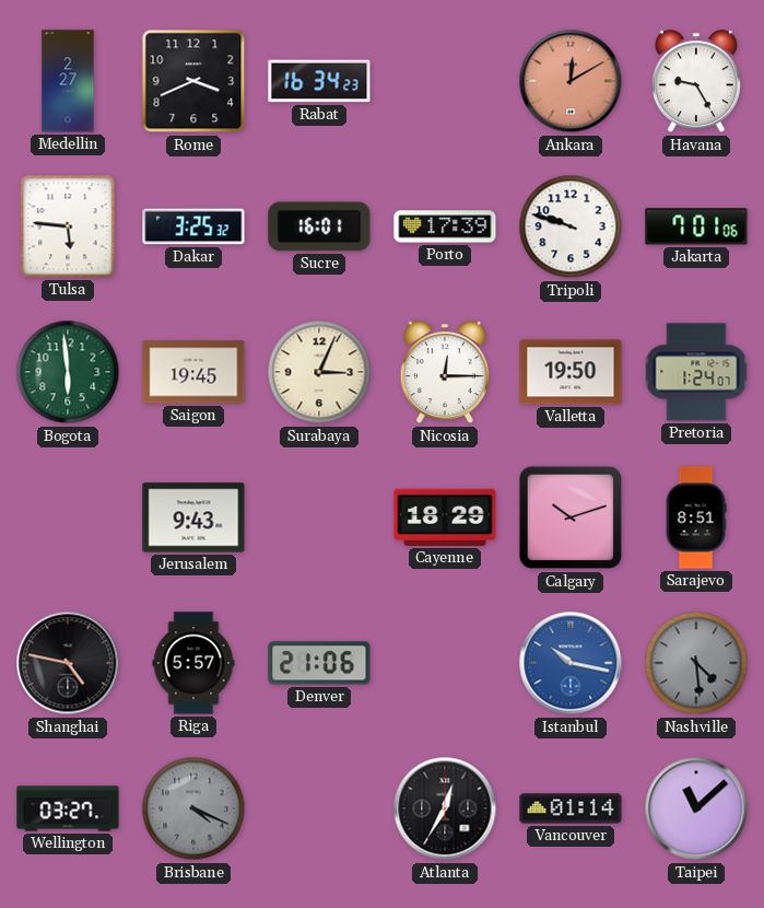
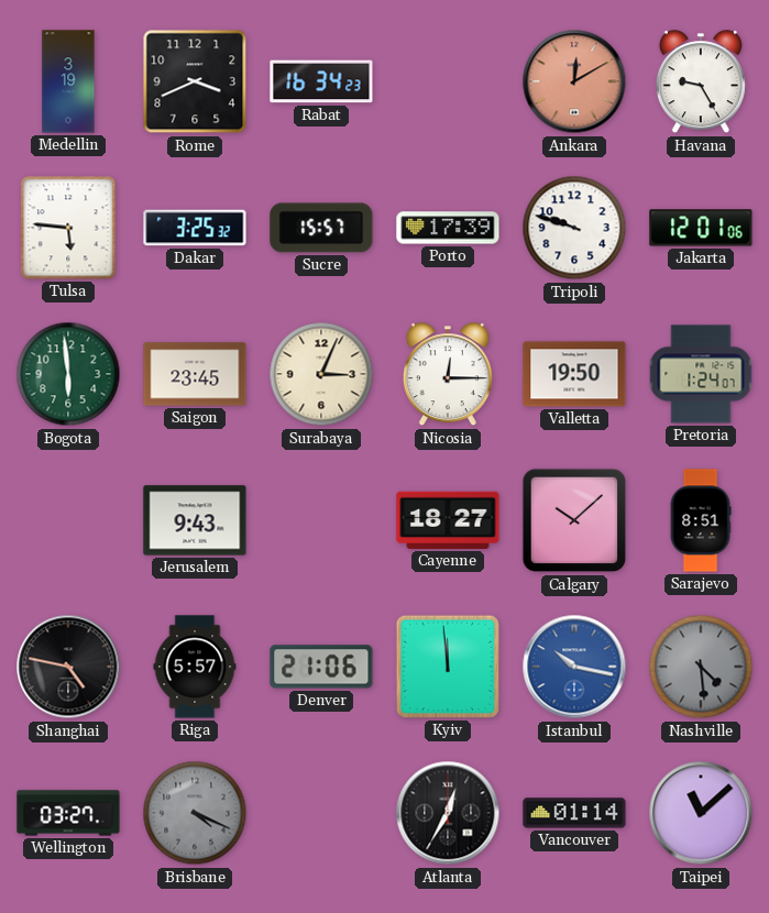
Medellin: 2:27 -> 3:19
Sucre: 16:01 -> 15:57
Jakarta: 7:01 -> 12:01
Saigon: 19:45 -> 23:45
Cayenne: 18:29 -> 18:27
Calgary: 10:12 -> 10:08
Kyiv: none -> 11:59
